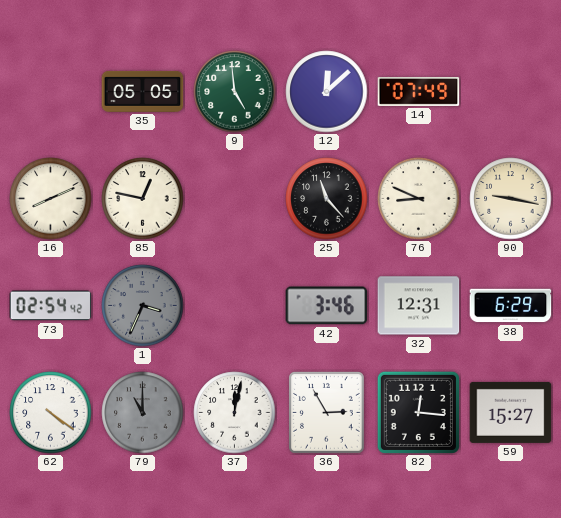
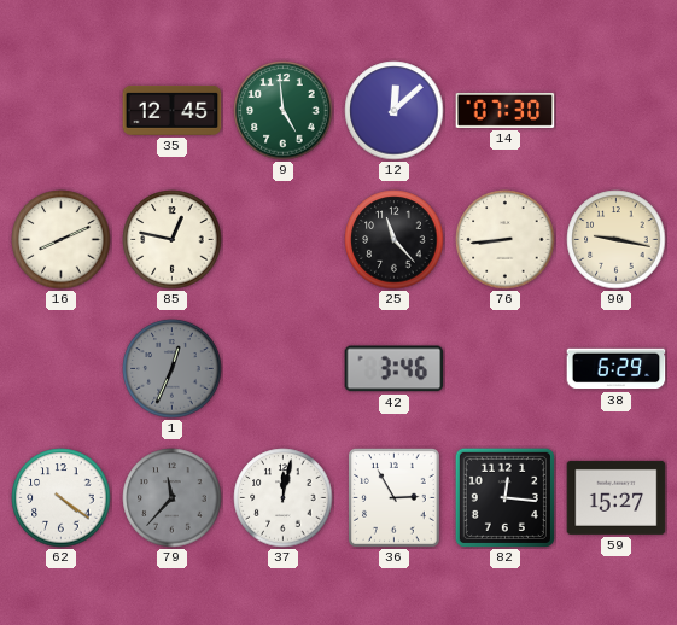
35: 05:05 -> 12:45
14: 07:49 -> 07:30
76: 8:49 -> 8:44
73: 02:54 -> none
1: 3:34 -> 12:34
32: 12:31 -> none
79: 11:00 -> 11:37
